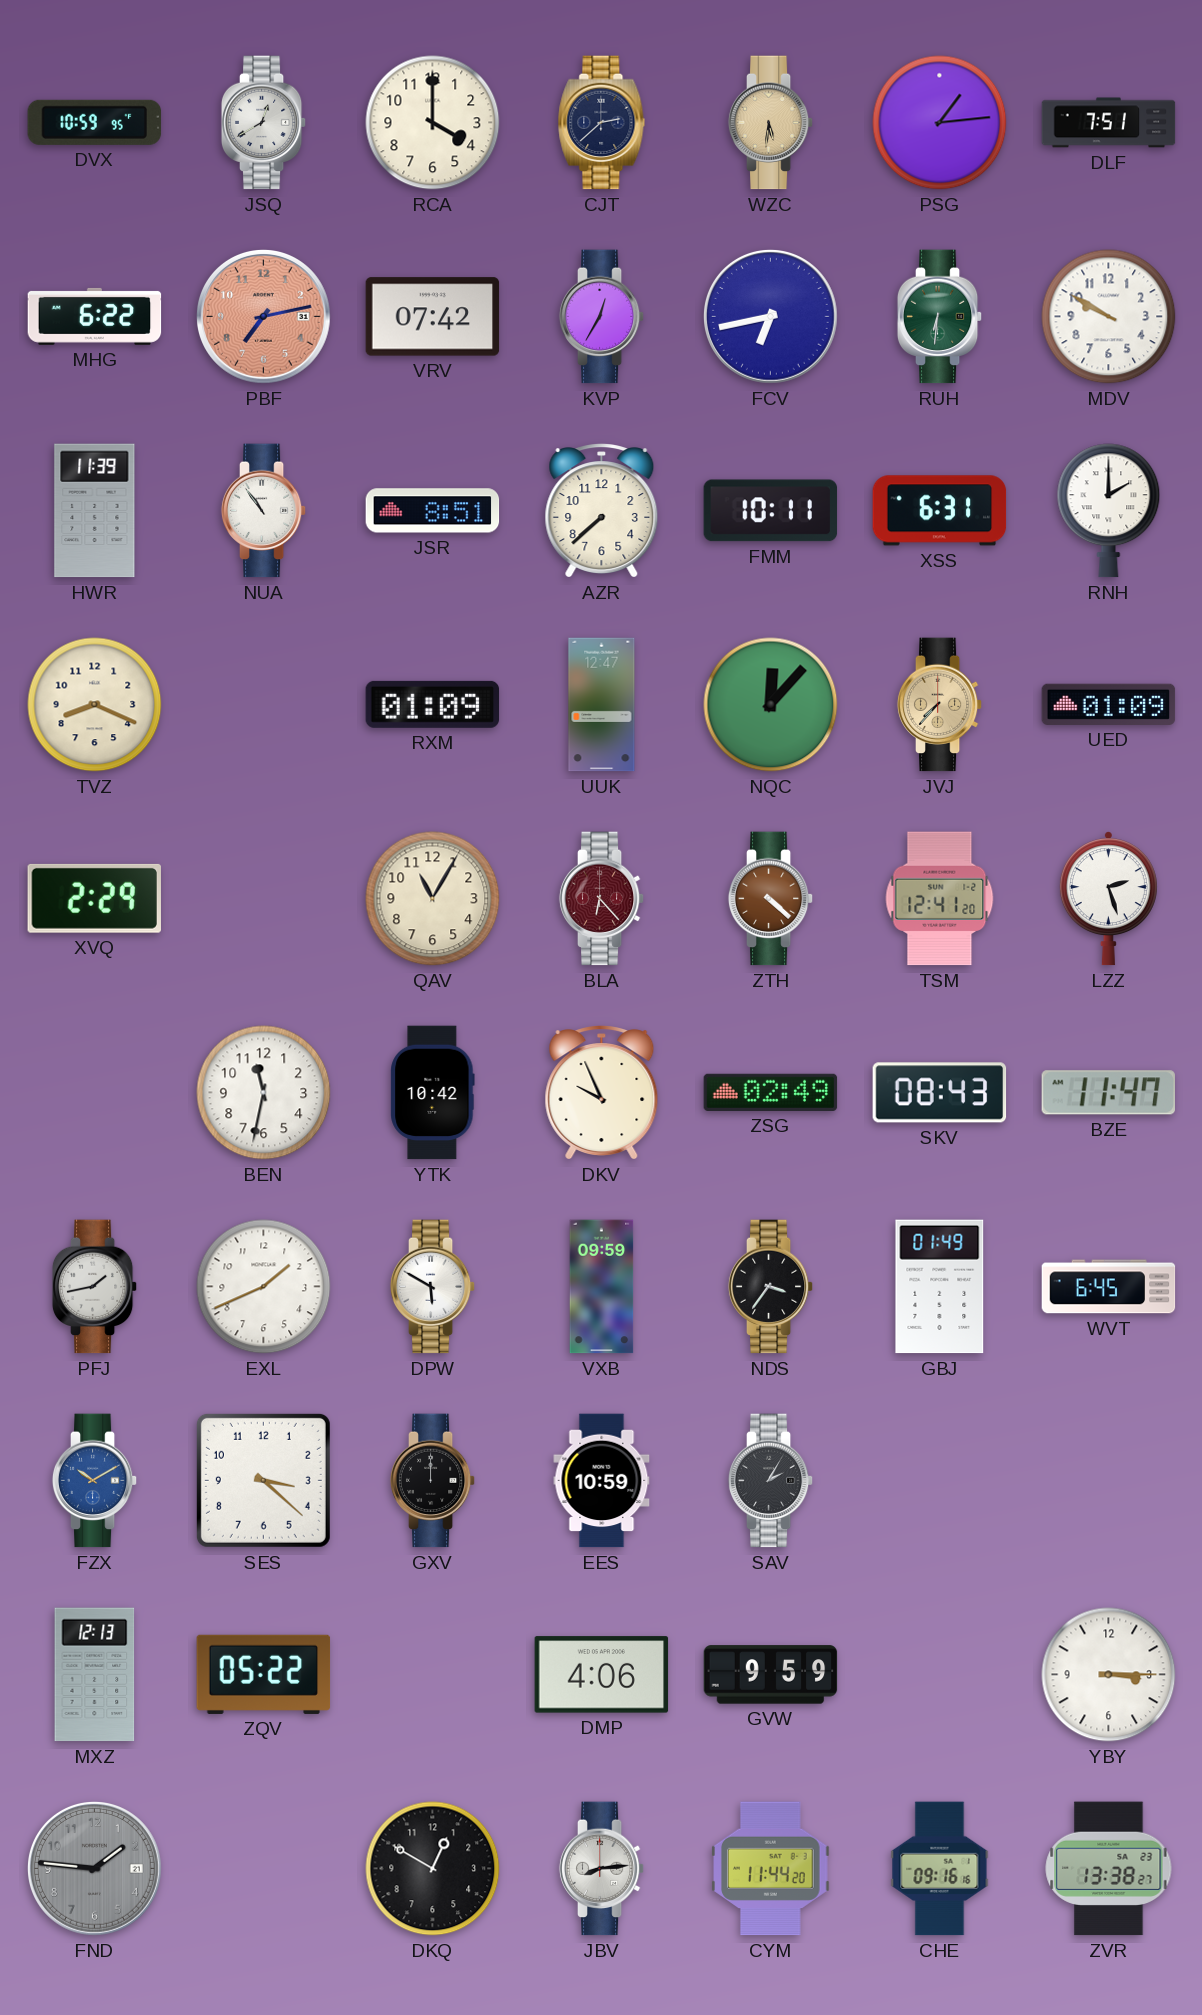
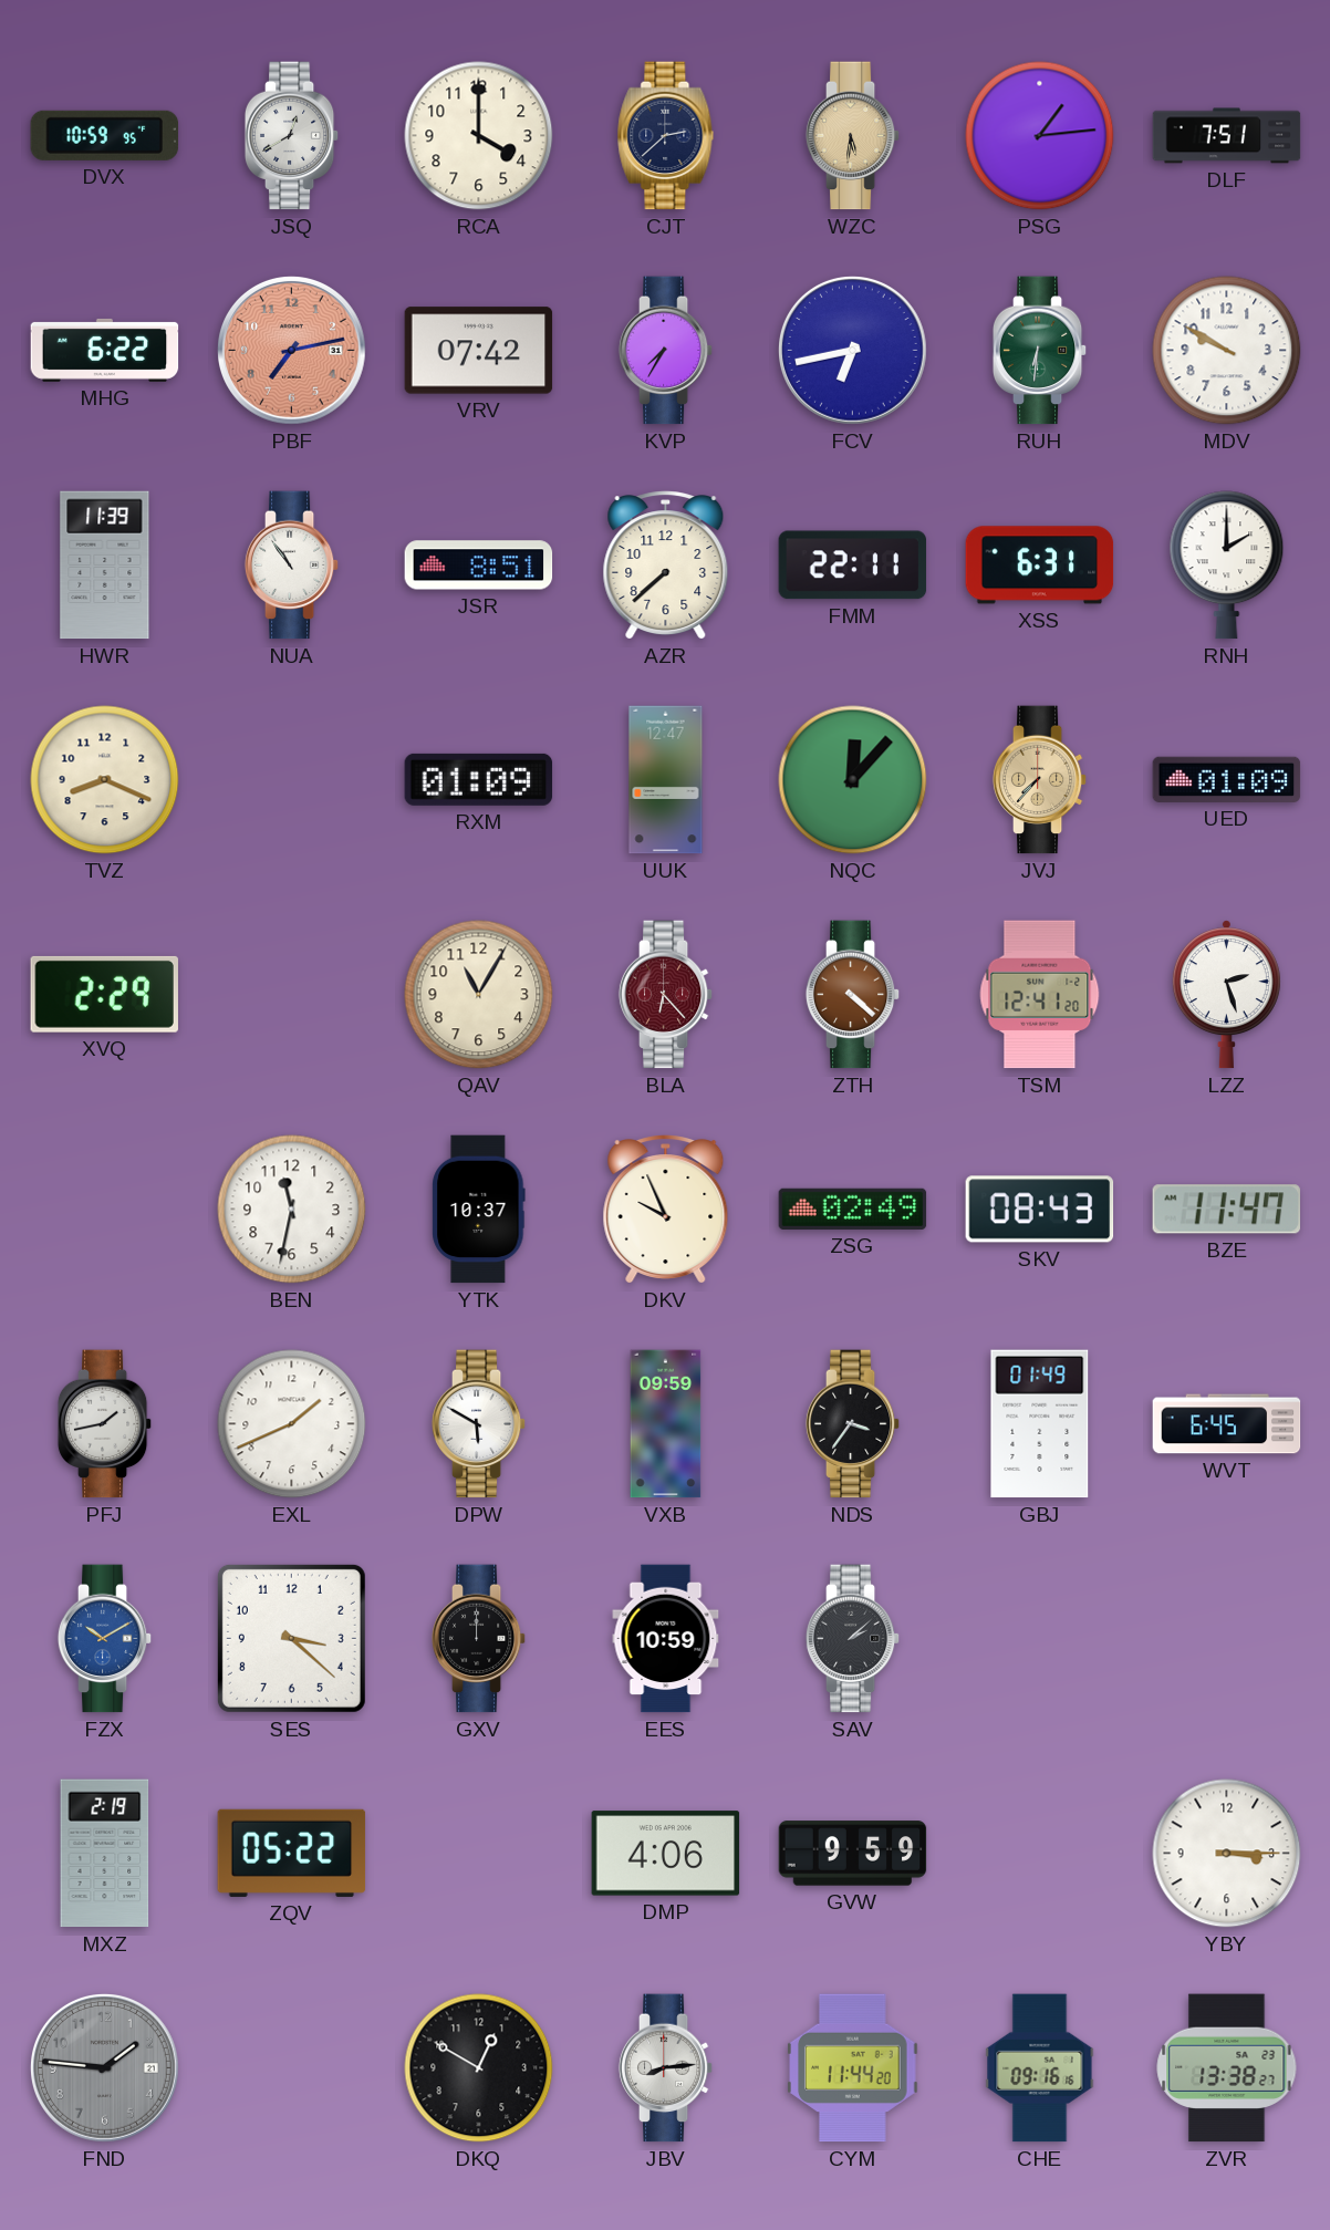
KVP: 12:35 -> 7:35
FMM: 10:11 -> 22:11
YTK: 10:42 -> 10:37
SAV: 2:05 -> 2:08
MXZ: 12:13 -> 2:19
